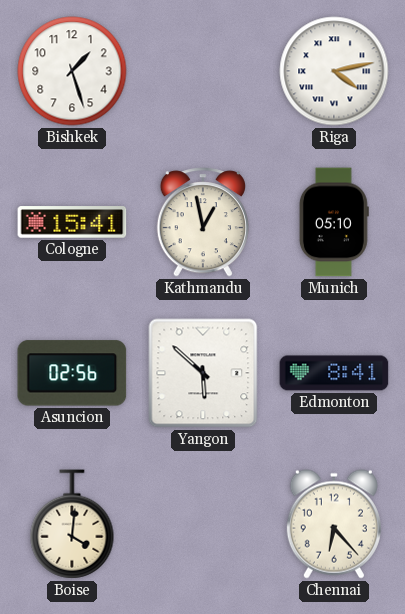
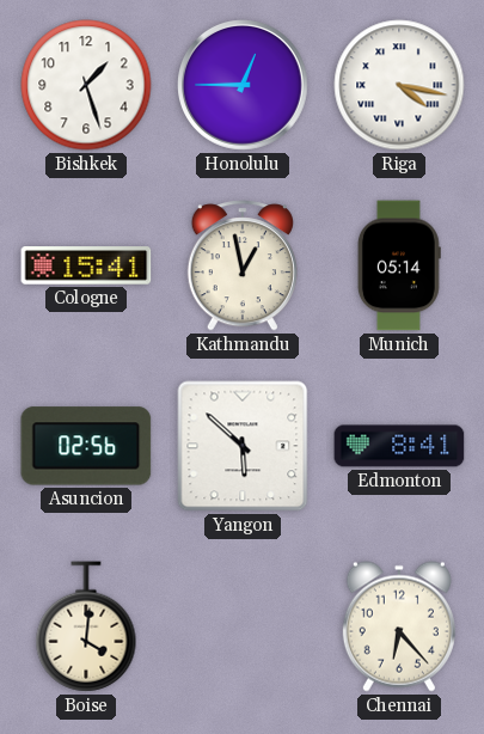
Honolulu: none -> 12:45
Riga: 4:13 -> 4:17
Munich: 05:10 -> 05:14
